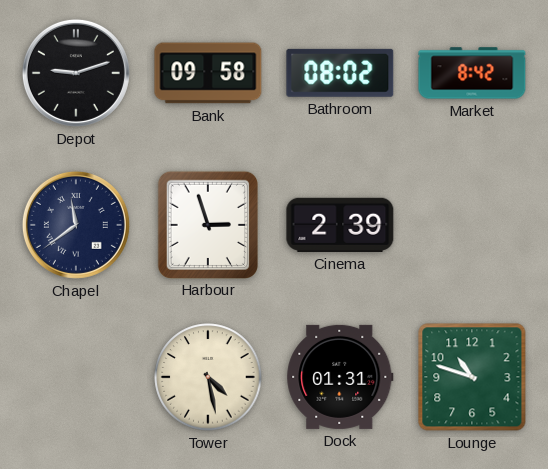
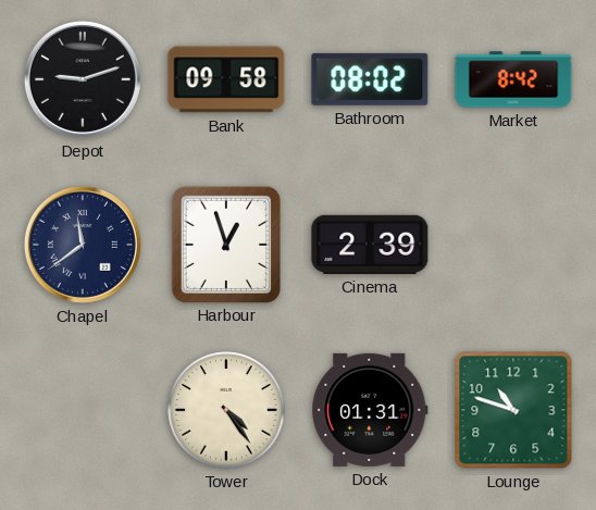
Harbour: 2:57 -> 12:57
Tower: 4:28 -> 4:24
